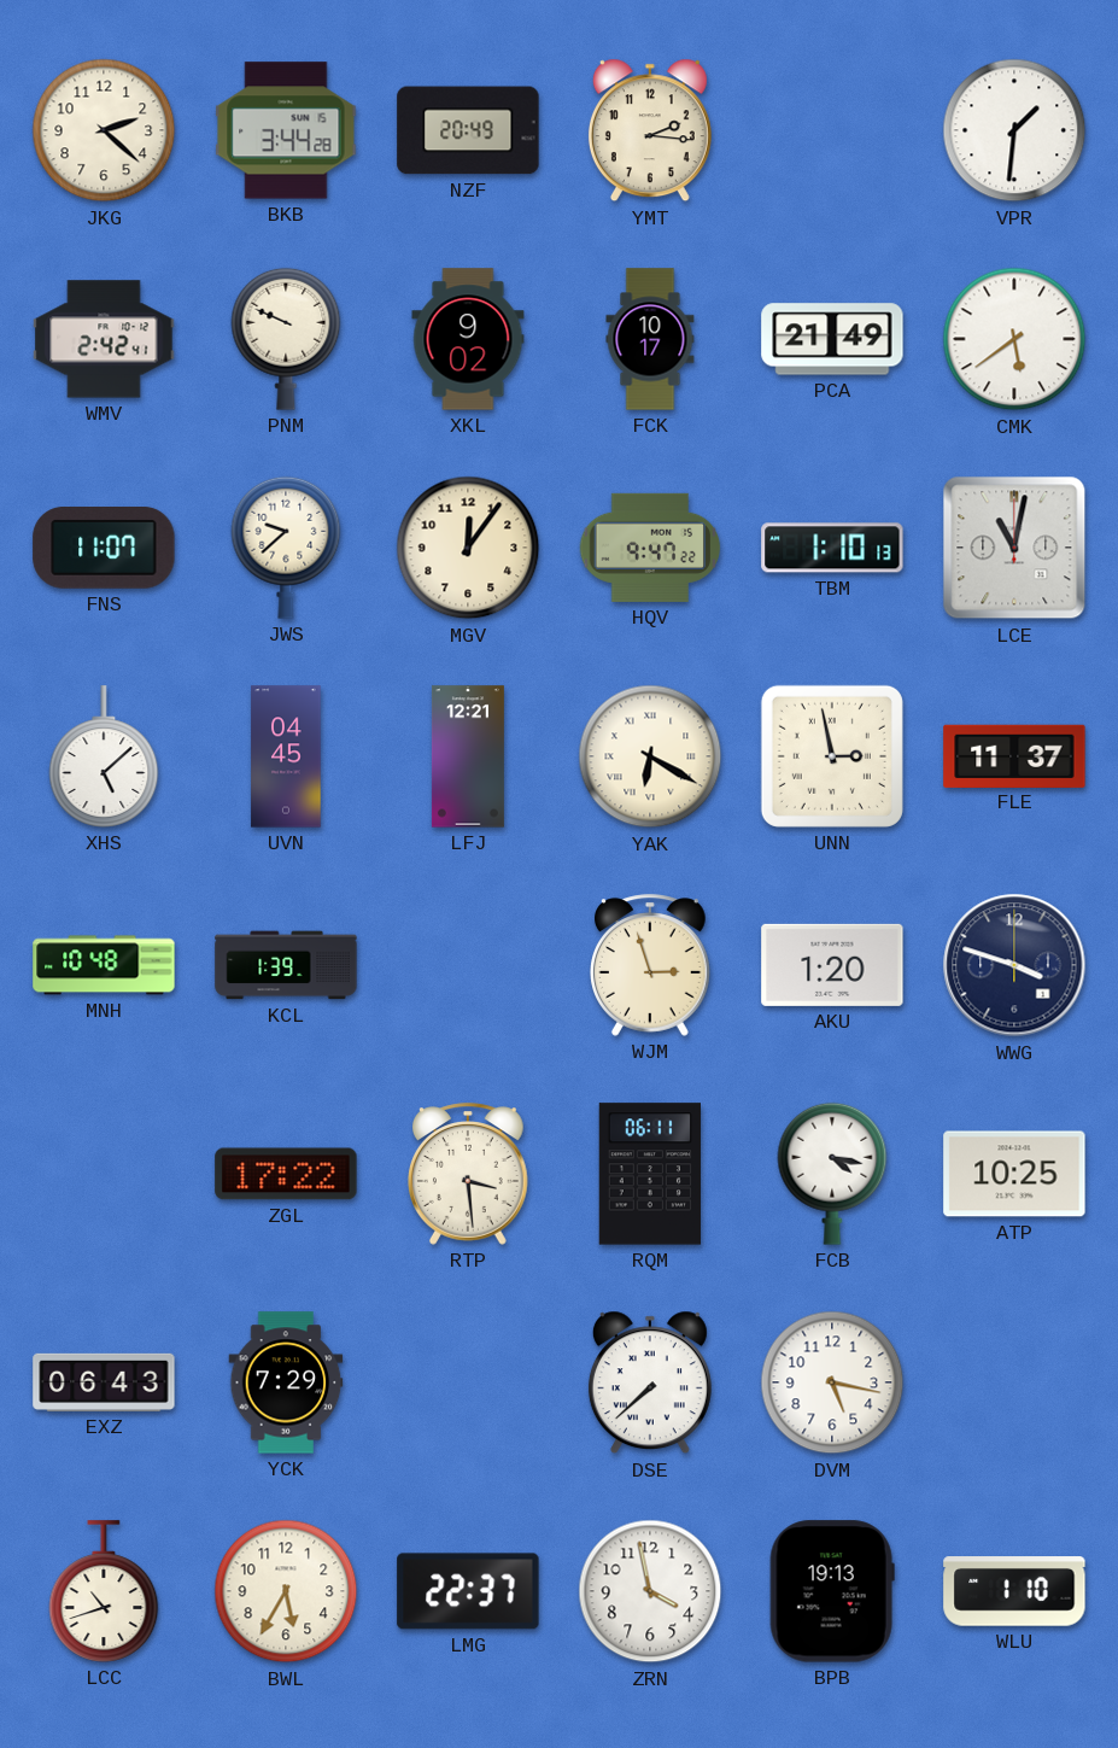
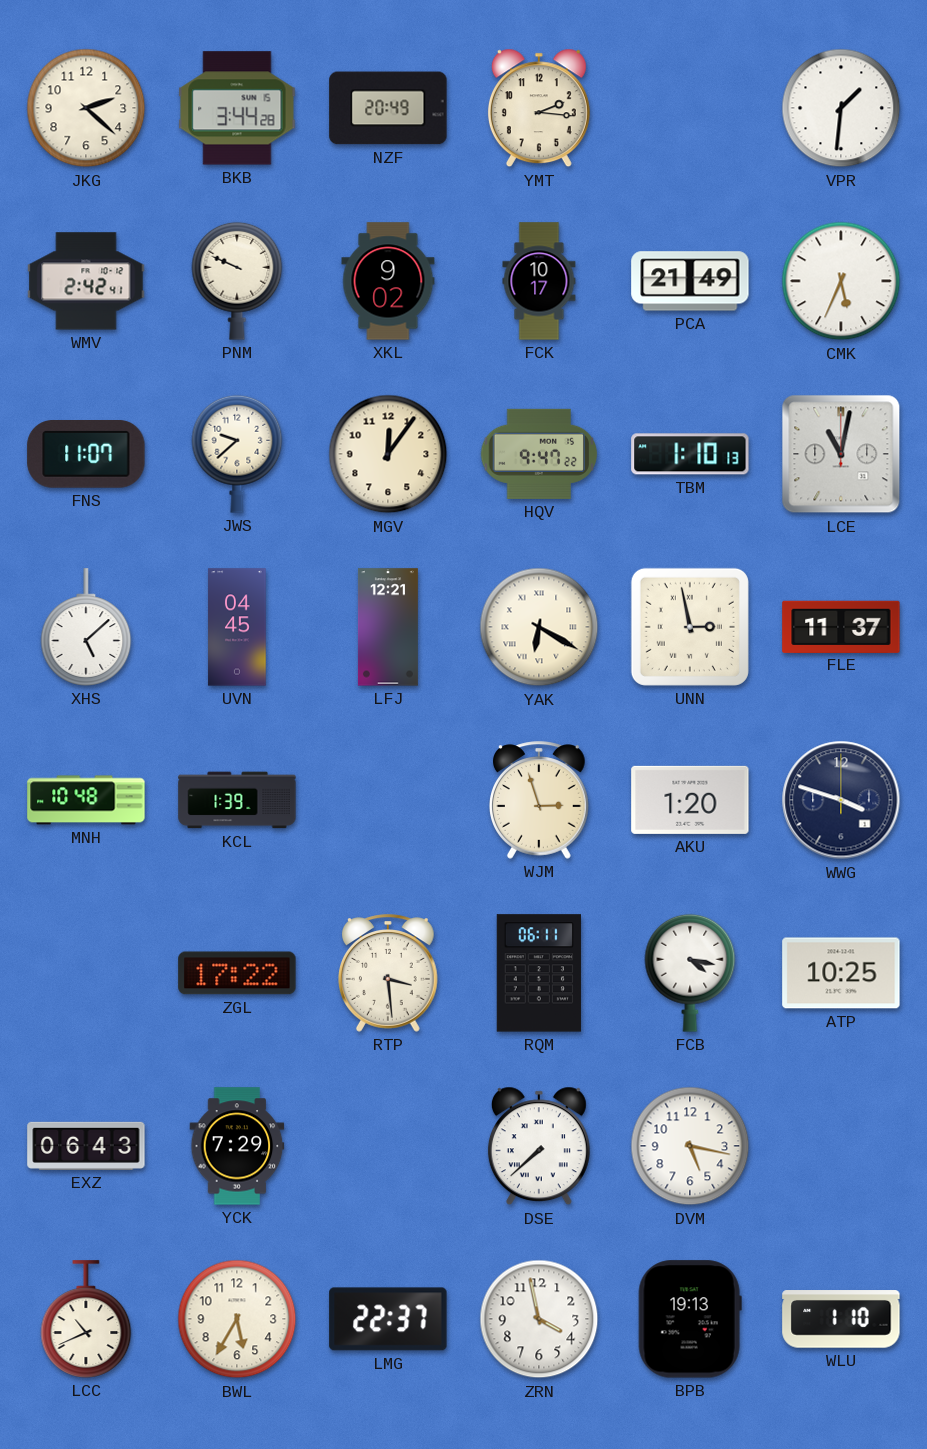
CMK: 5:39 -> 5:34
LCC: 10:42 -> 10:41
